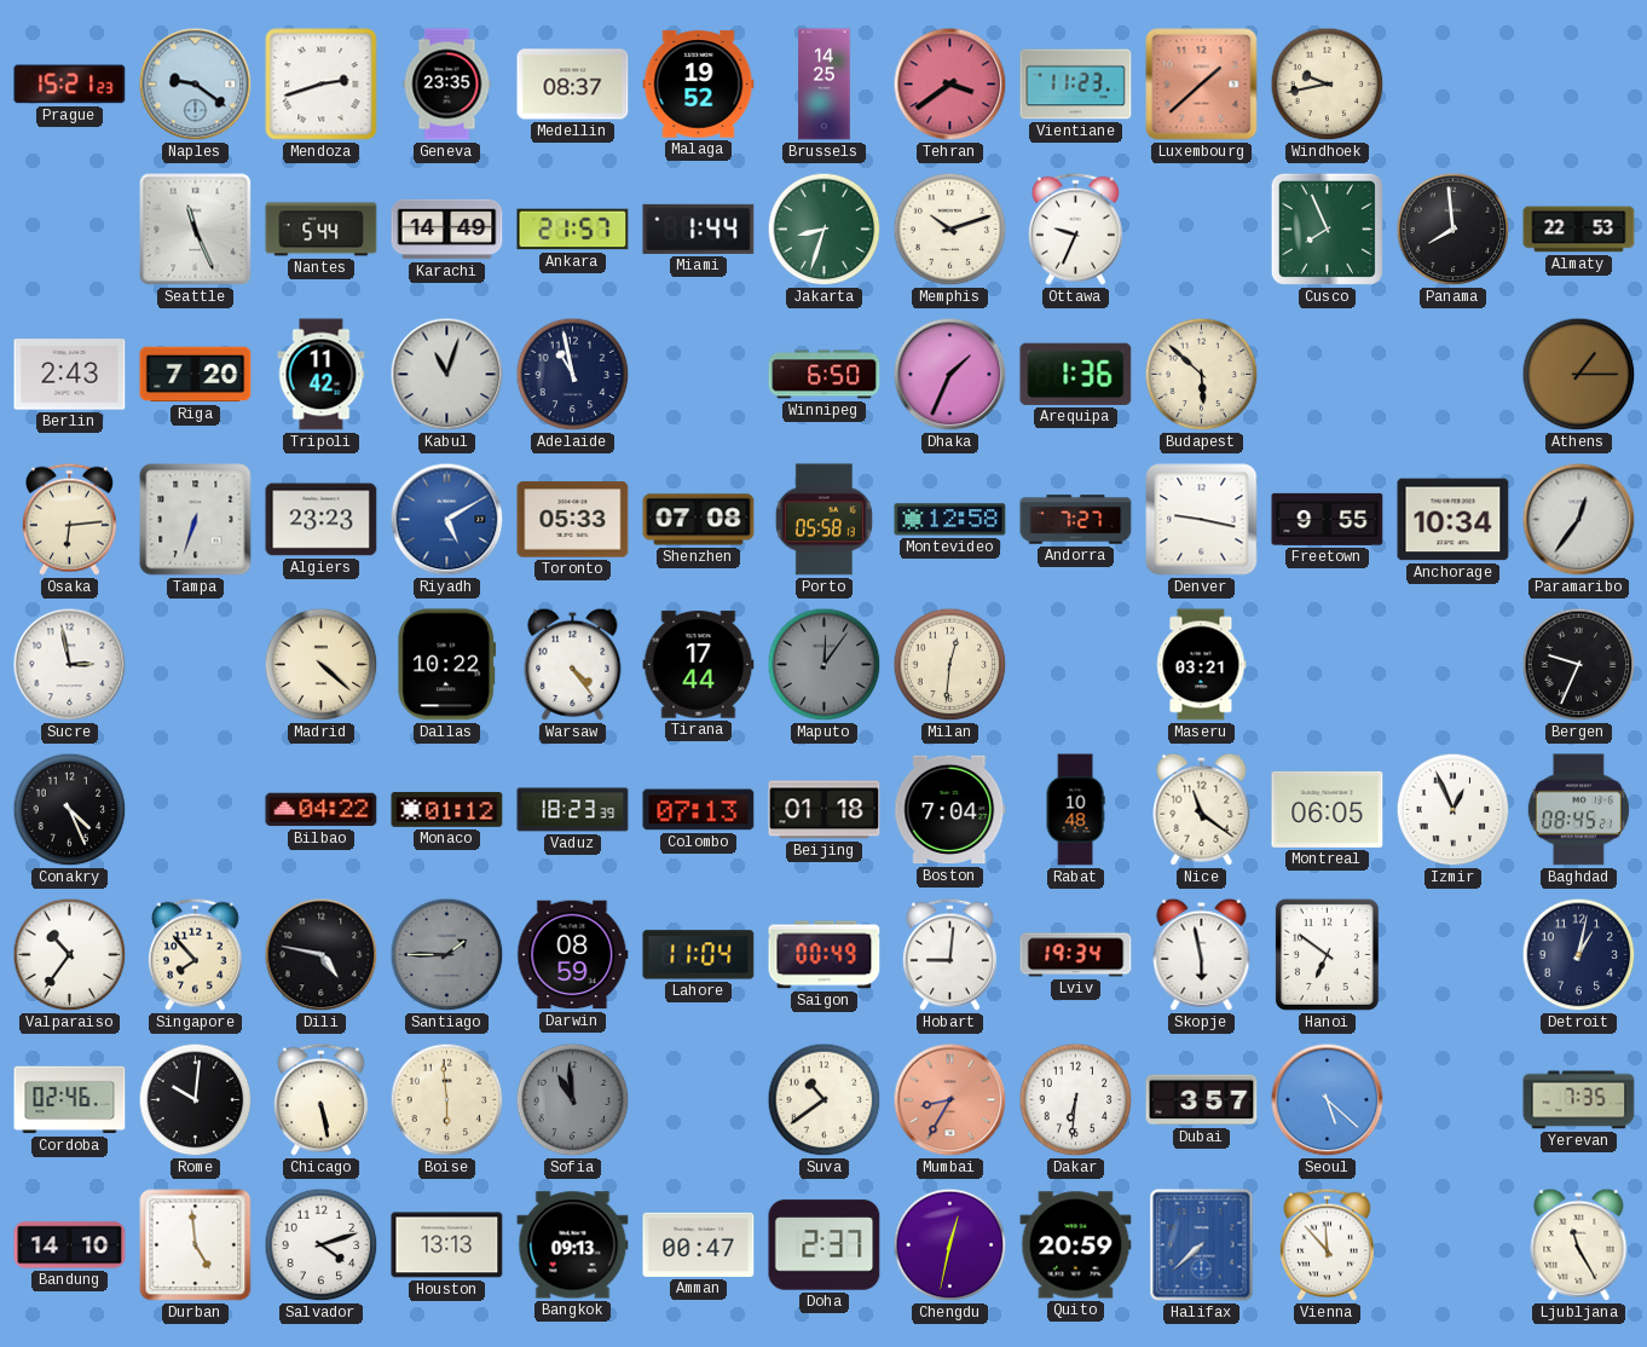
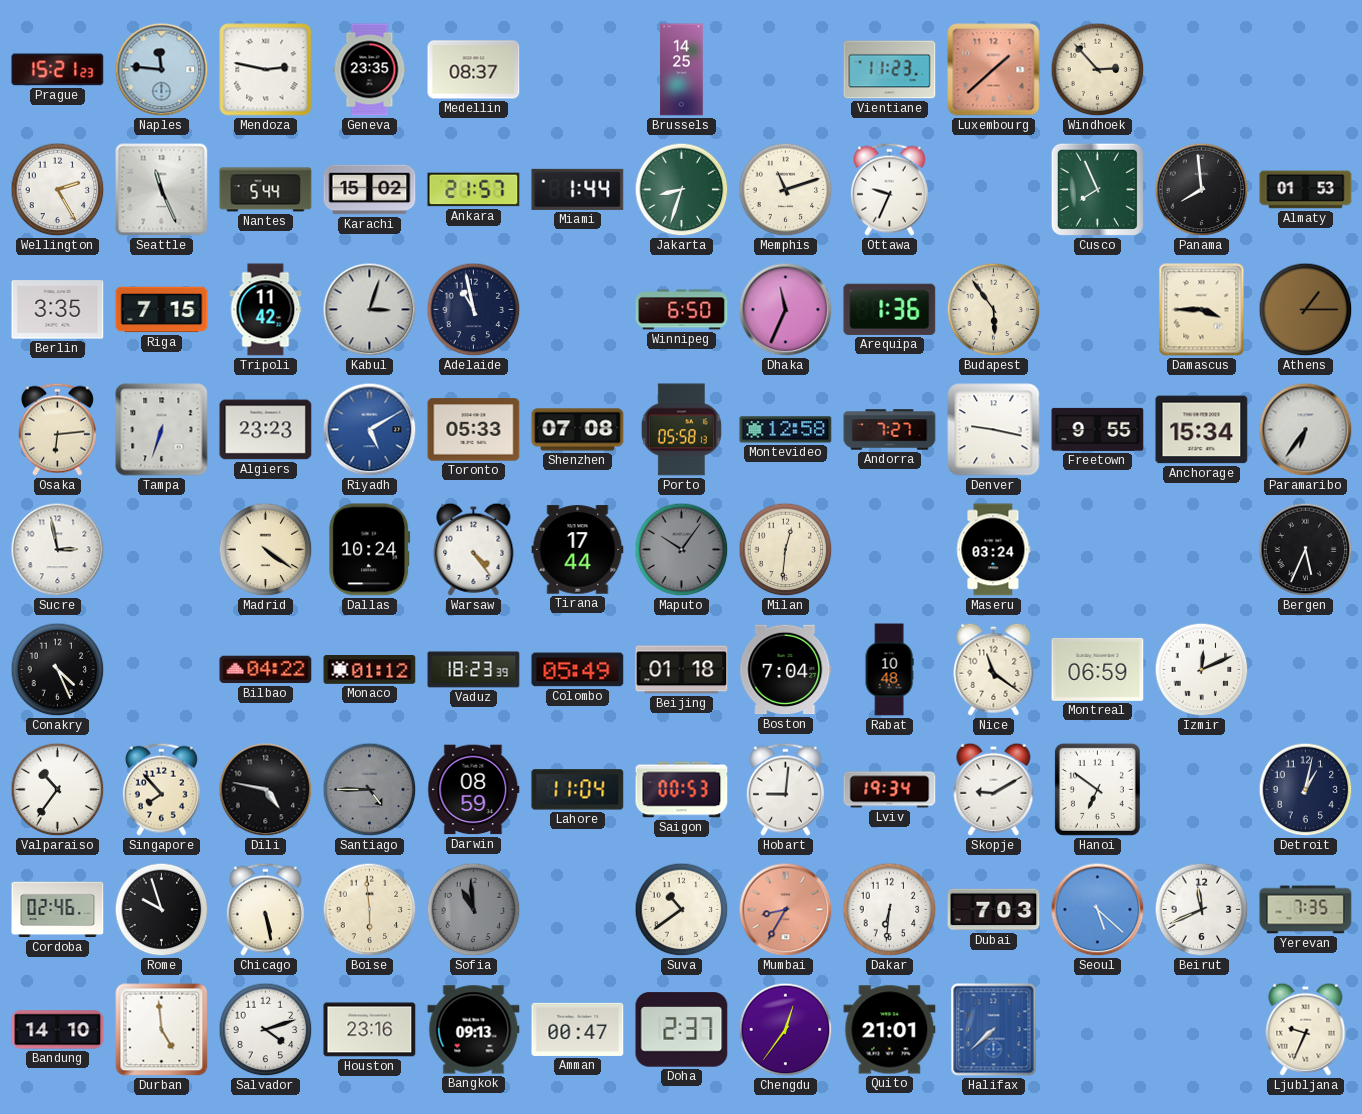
Naples: 9:21 -> 11:46
Mendoza: 2:42 -> 2:47
Malaga: 19:52 -> none
Tehran: 3:39 -> none
Windhoek: 9:43 -> 2:53
Wellington: none -> 2:25
Karachi: 14:49 -> 15:02
Memphis: 10:12 -> 11:12
Almaty: 22:53 -> 01:53
Berlin: 2:43 -> 3:35
Riga: 7:20 -> 7:15
Kabul: 11:03 -> 3:03
Dhaka: 1:34 -> 11:34
Budapest: 5:52 -> 5:54
Damascus: none -> 3:45
Anchorage: 10:34 -> 15:34
Paramaribo: 12:36 -> 6:36
Madrid: 4:22 -> 4:21
Dallas: 10:22 -> 10:24
Maputo: 12:06 -> 10:06
Maseru: 03:21 -> 03:24
Bergen: 9:34 -> 5:34
Colombo: 07:13 -> 05:49
Montreal: 06:05 -> 06:59
Izmir: 12:56 -> 12:11
Baghdad: 08:45 -> none
Santiago: 1:45 -> 4:45
Saigon: 00:49 -> 00:53
Skopje: 5:58 -> 9:10
Rome: 10:01 -> 9:57
Dubai: 3:57 -> 7:03
Beirut: none -> 11:41
Houston: 13:13 -> 23:16
Chengdu: 12:32 -> 12:36
Quito: 20:59 -> 21:01
Vienna: 11:53 -> none
Ljubljana: 11:25 -> 9:34
